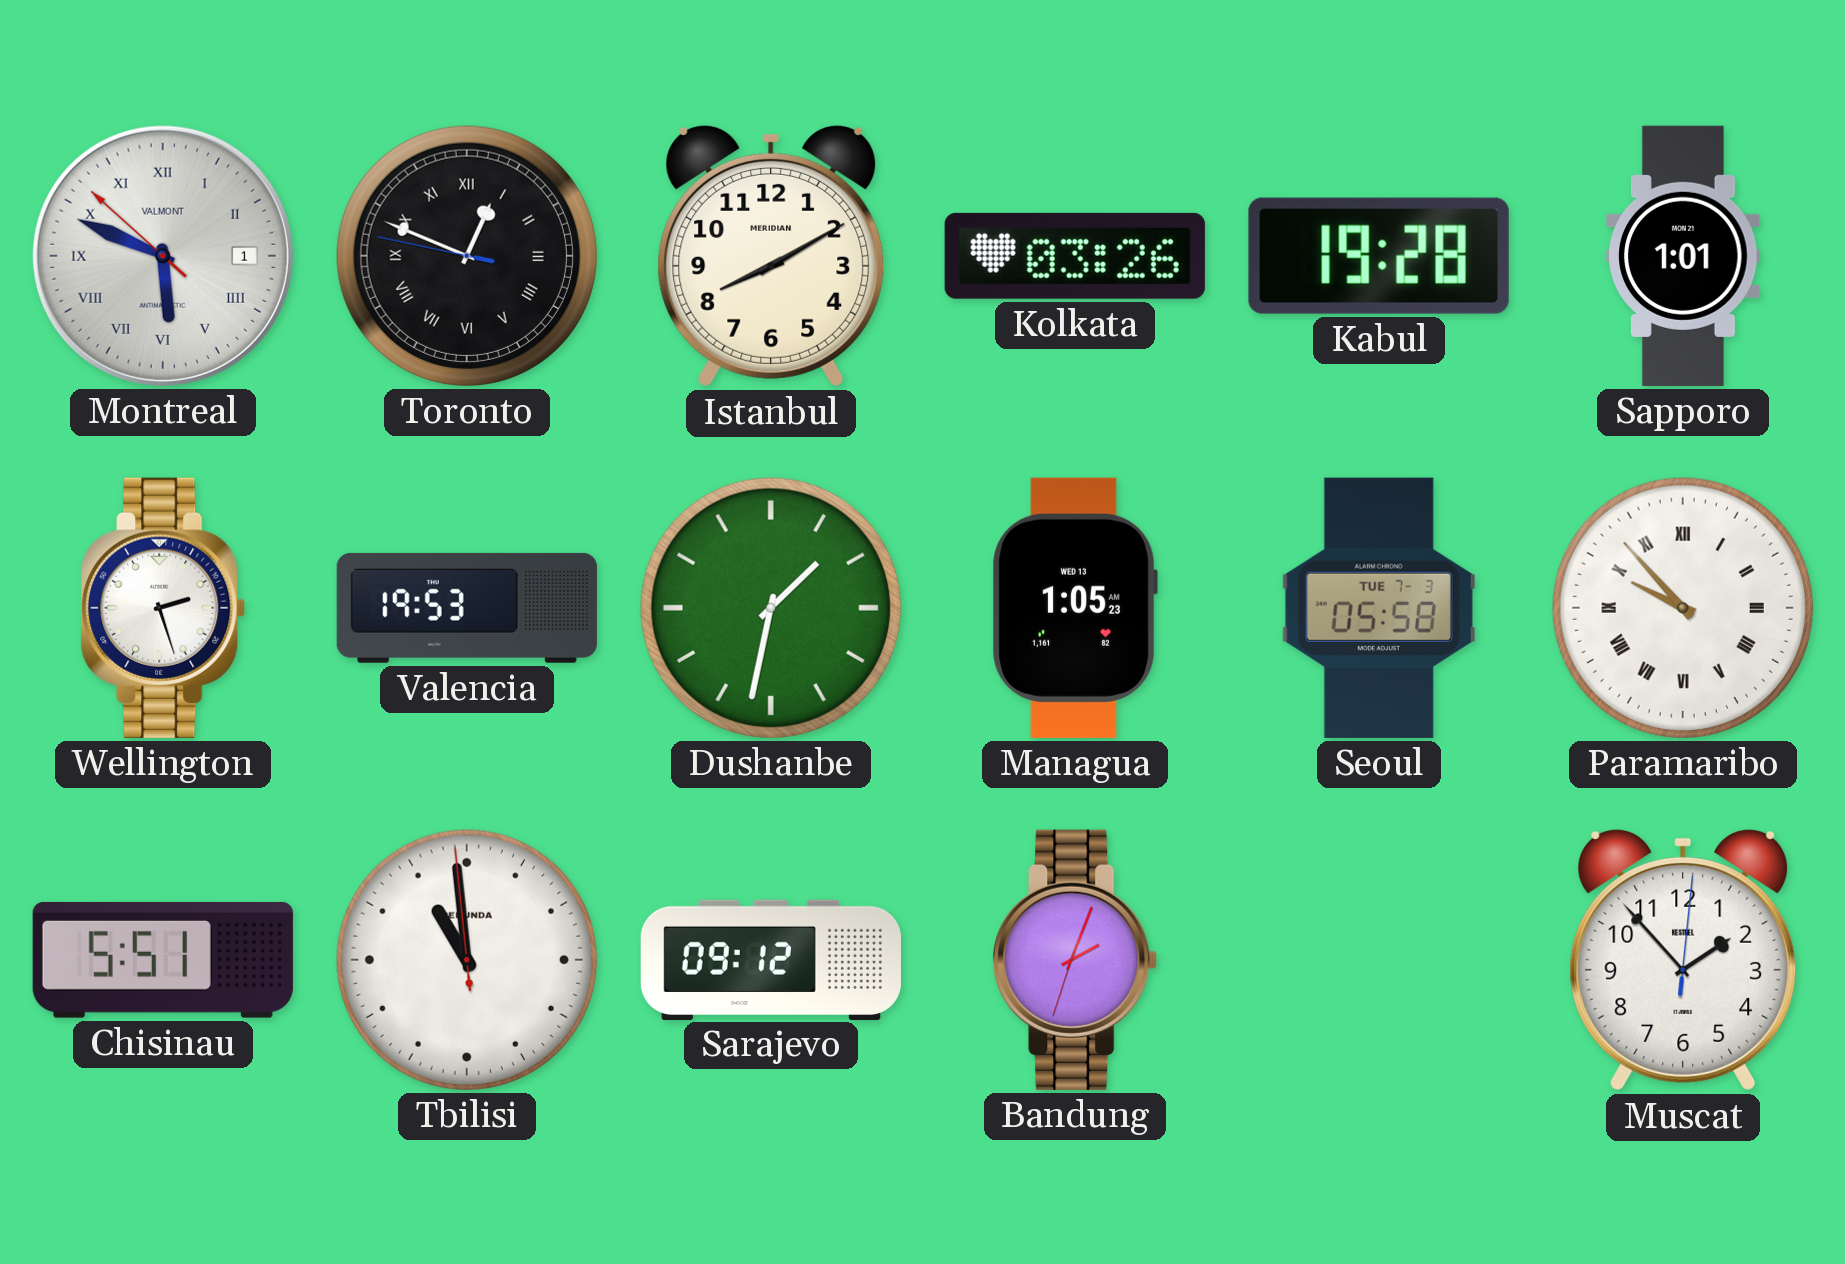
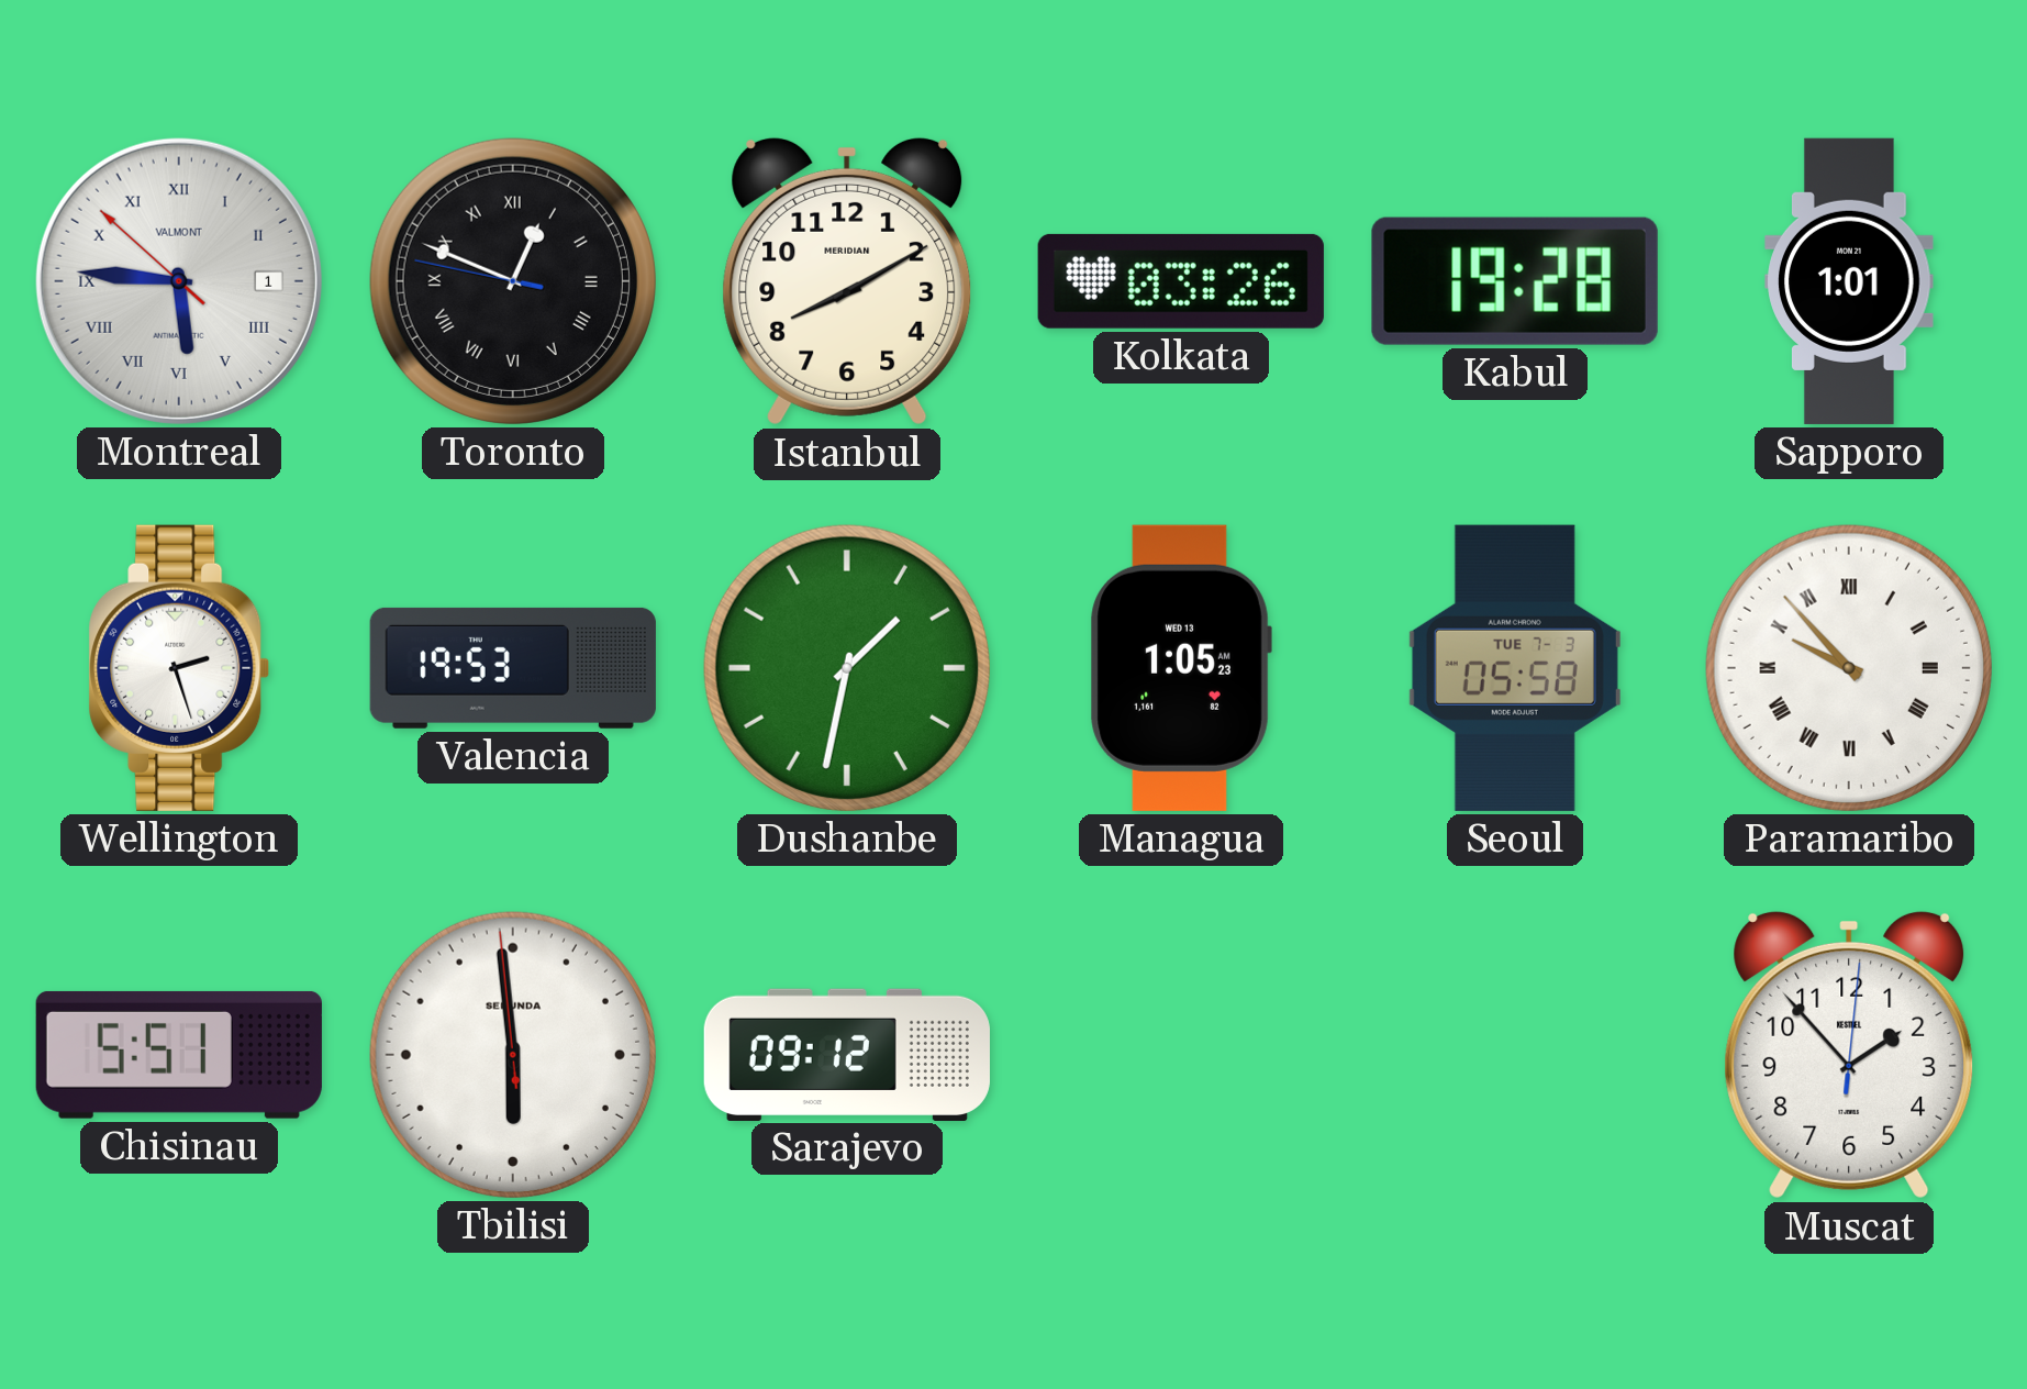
Montreal: 5:48 -> 5:45
Tbilisi: 10:58 -> 5:58
Bandung: 2:03 -> none
